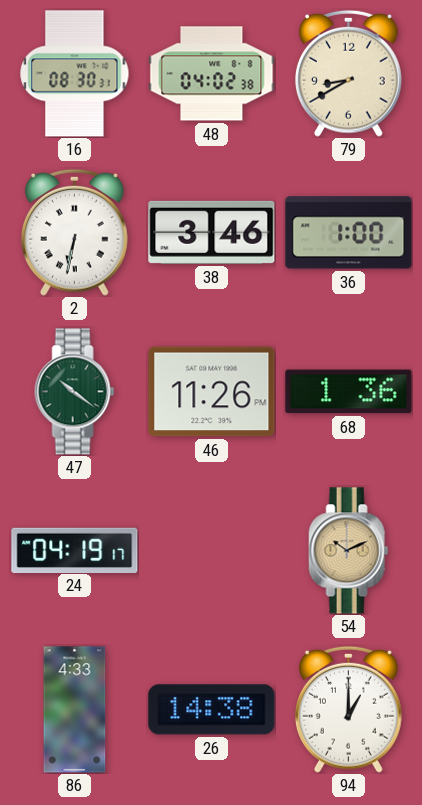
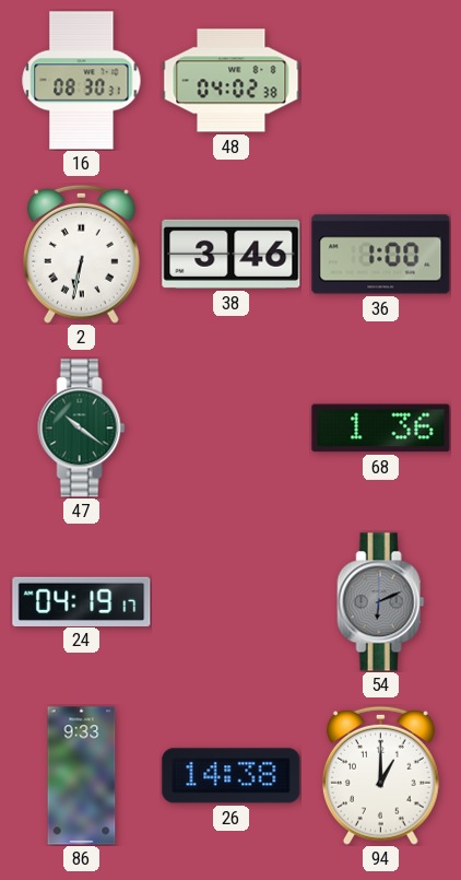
79: 8:40 -> none
46: 11:26 -> none
54: 10:11 -> 6:11
54 dial: champagne -> grey
86: 4:33 -> 9:33
